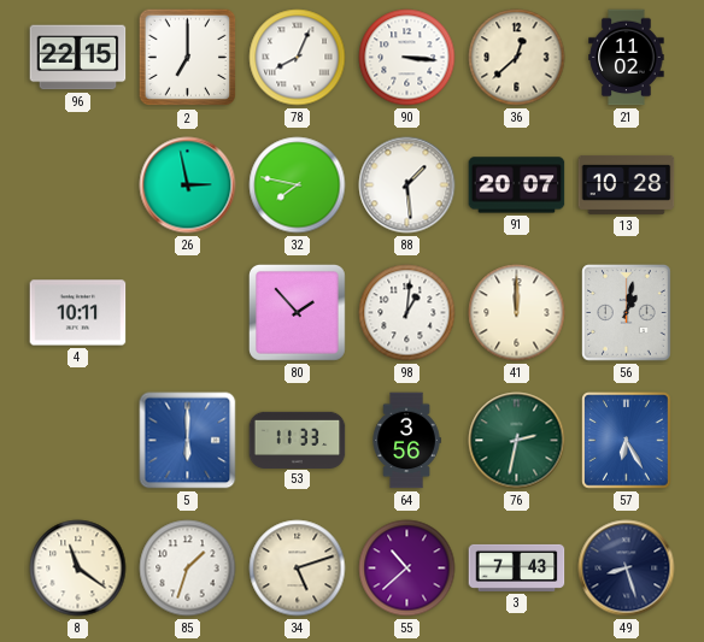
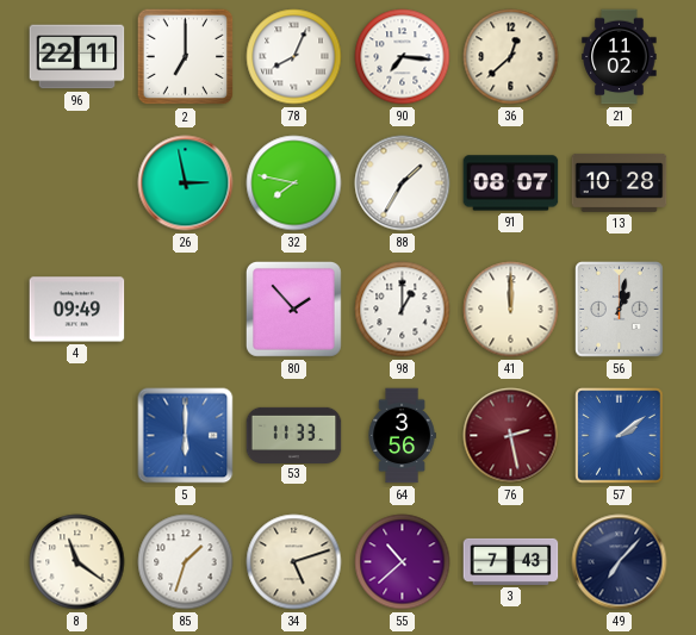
96: 22:15 -> 22:11
90: 3:16 -> 7:16
88: 1:29 -> 1:35
91: 20:07 -> 08:07
4: 10:11 -> 09:49
98: 1:01 -> 1:00
76: 2:32 -> 2:28
76 dial: green -> burgundy
57: 6:25 -> 2:09
49: 8:27 -> 7:07
